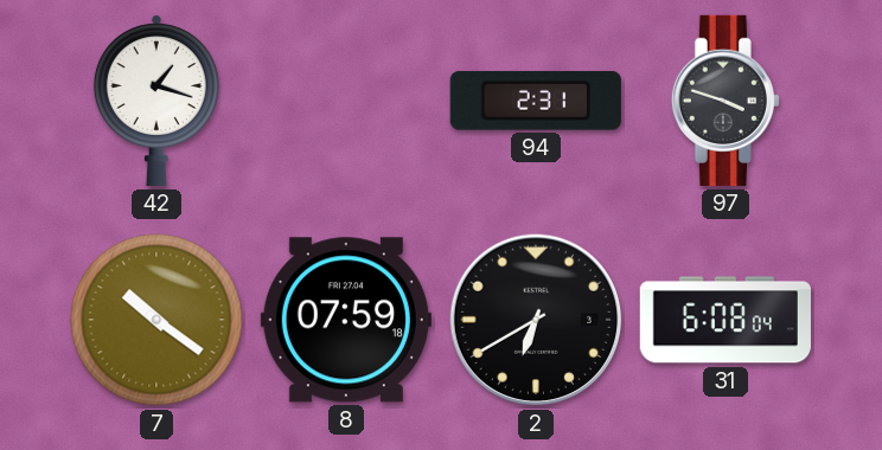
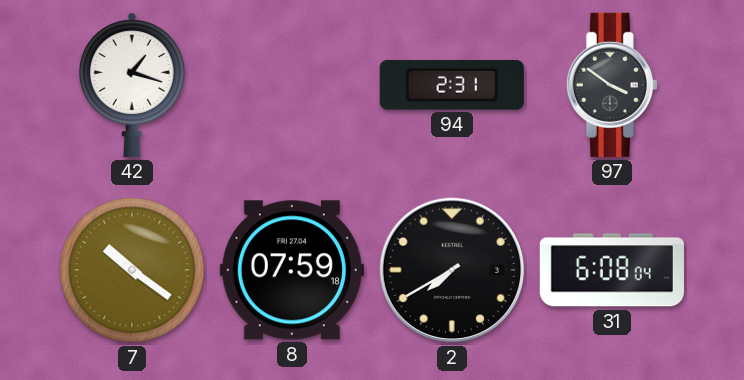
97: 3:48 -> 3:51
2: 6:40 -> 7:40
